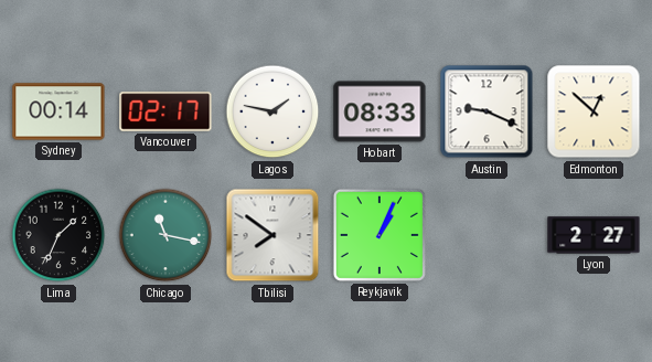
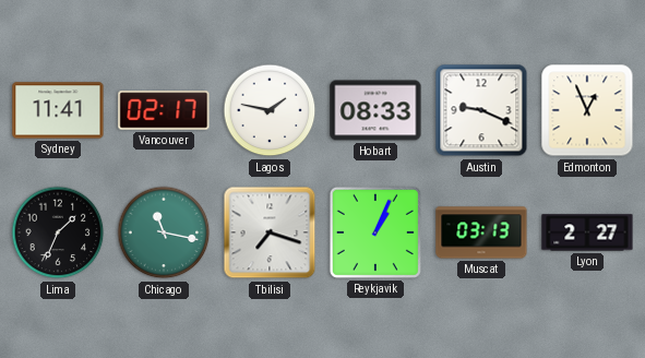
Sydney: 00:14 -> 11:41
Edmonton: 12:52 -> 12:56
Tbilisi: 7:51 -> 7:18
Muscat: none -> 03:13
